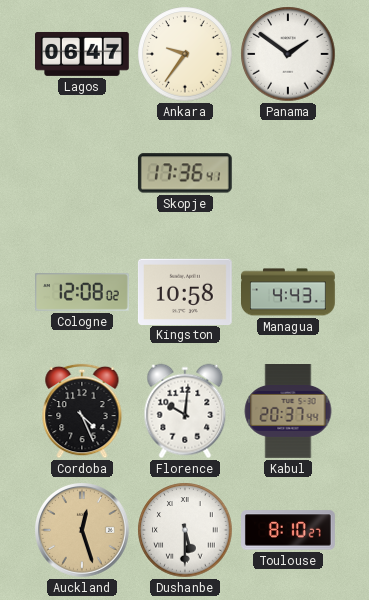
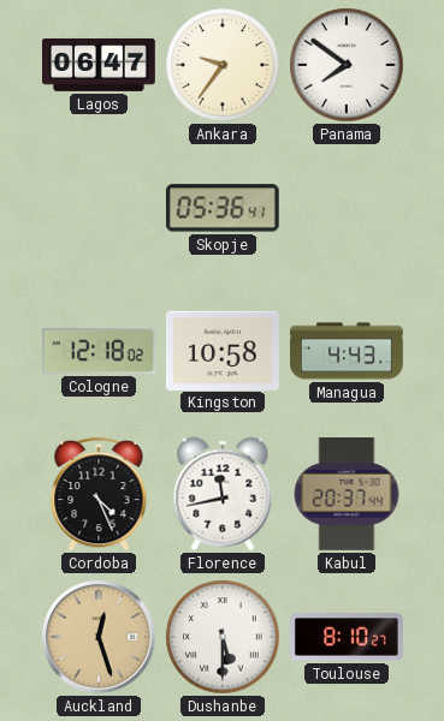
Panama: 1:51 -> 7:51
Skopje: 17:36 -> 05:36
Cologne: 12:08 -> 12:18
Florence: 10:01 -> 11:43
